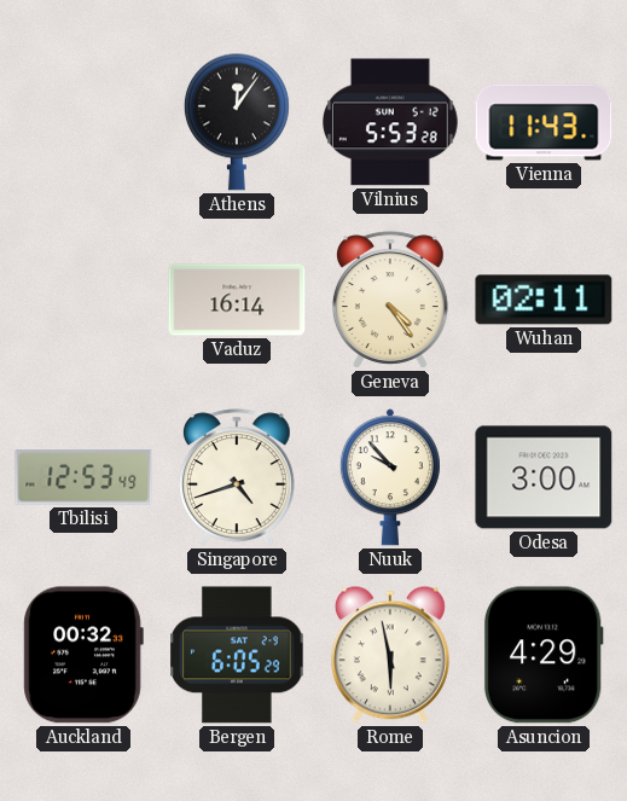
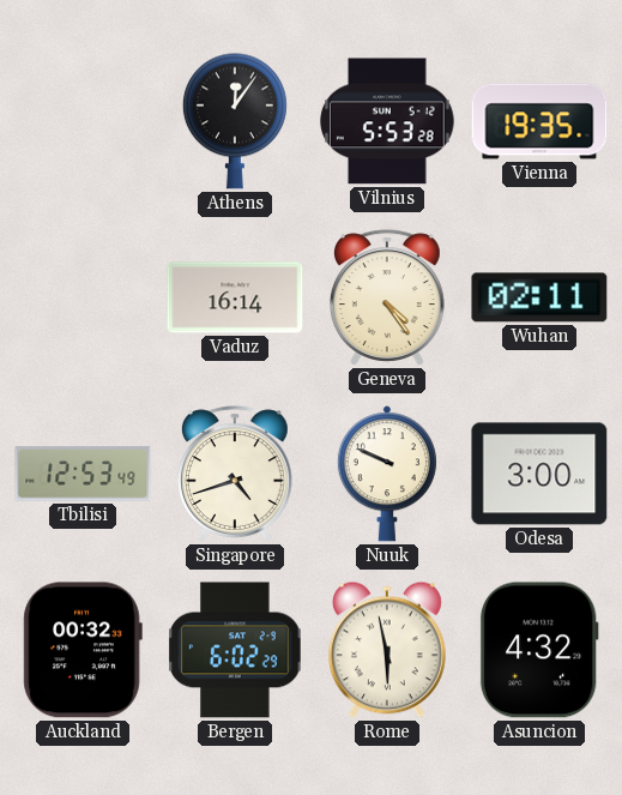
Vienna: 11:43 -> 19:35
Nuuk: 9:53 -> 9:49
Bergen: 6:05 -> 6:02
Asuncion: 4:29 -> 4:32
